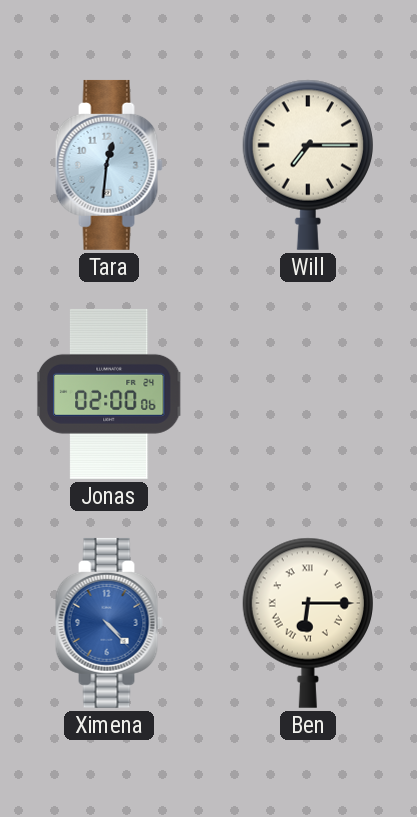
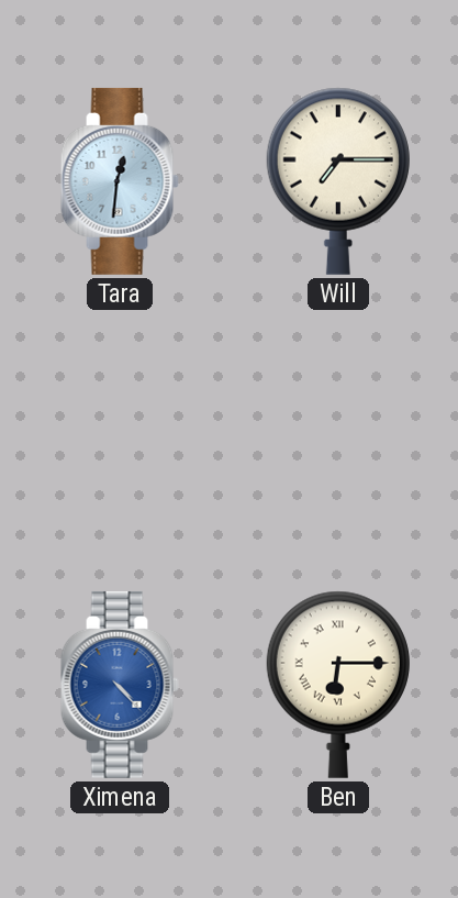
Jonas: 02:00 -> none
